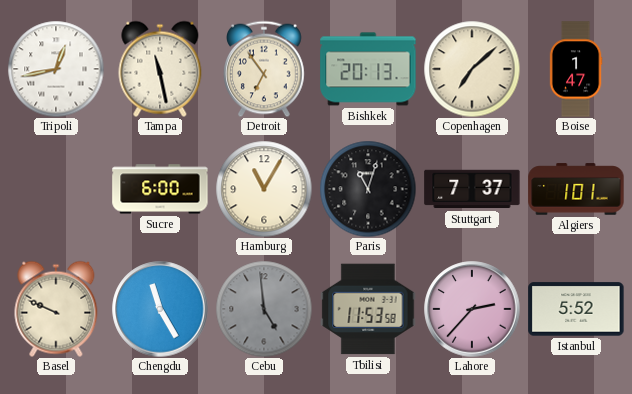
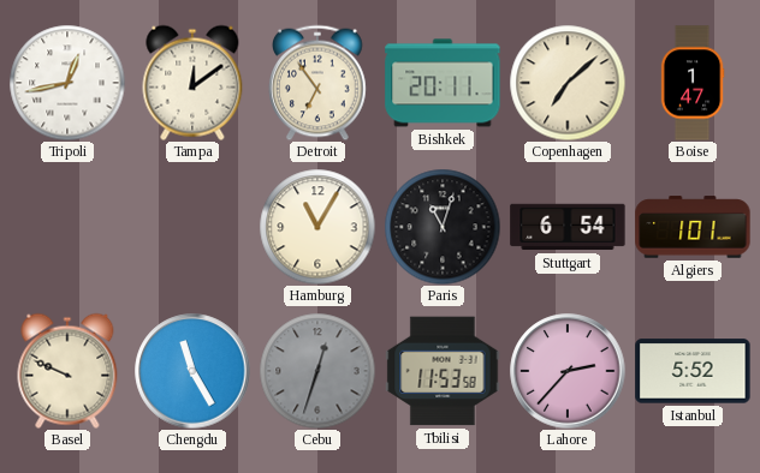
Tampa: 11:28 -> 12:09
Bishkek: 20:13 -> 20:11
Sucre: 6:00 -> none
Stuttgart: 7:37 -> 6:54
Cebu: 4:59 -> 12:33
